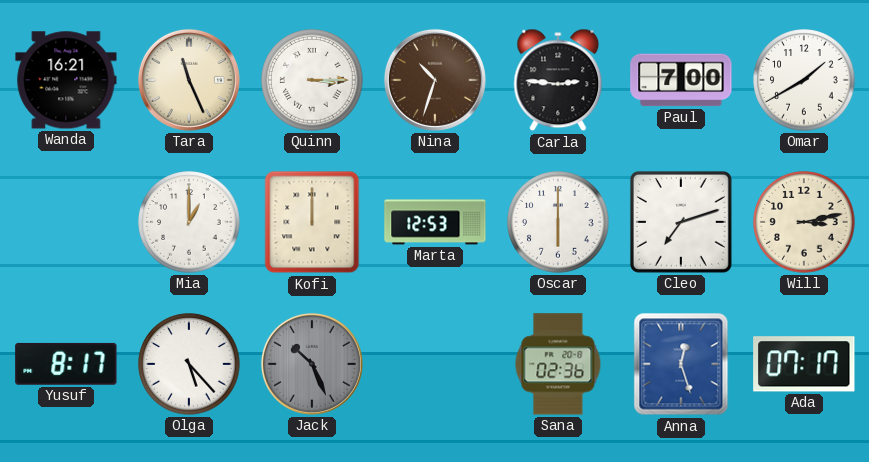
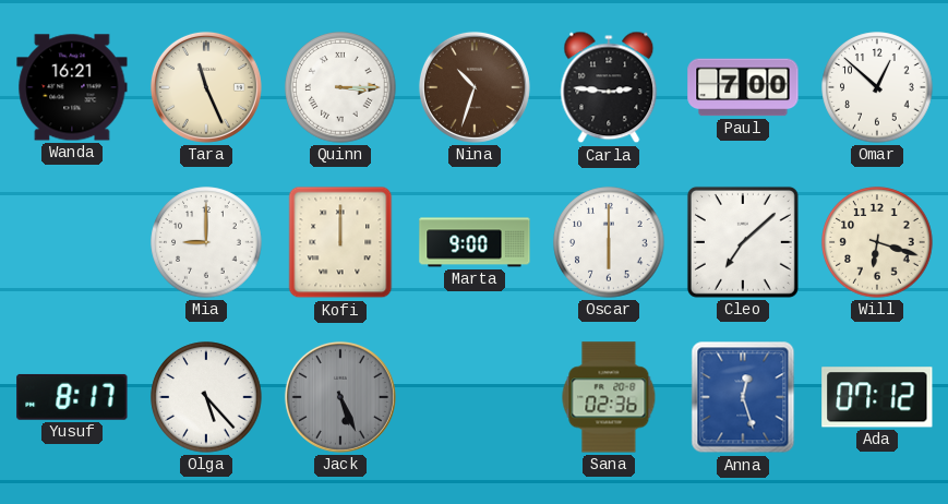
Omar: 1:40 -> 12:52
Mia: 1:00 -> 9:00
Marta: 12:53 -> 9:00
Cleo: 7:12 -> 7:08
Will: 3:13 -> 6:18
Jack: 10:26 -> 5:26
Ada: 07:17 -> 07:12
